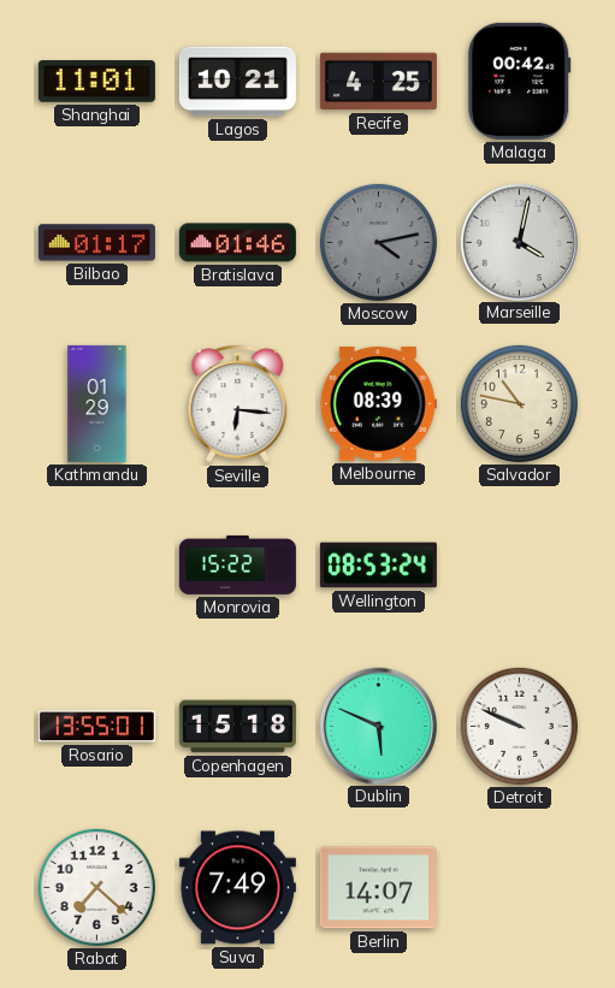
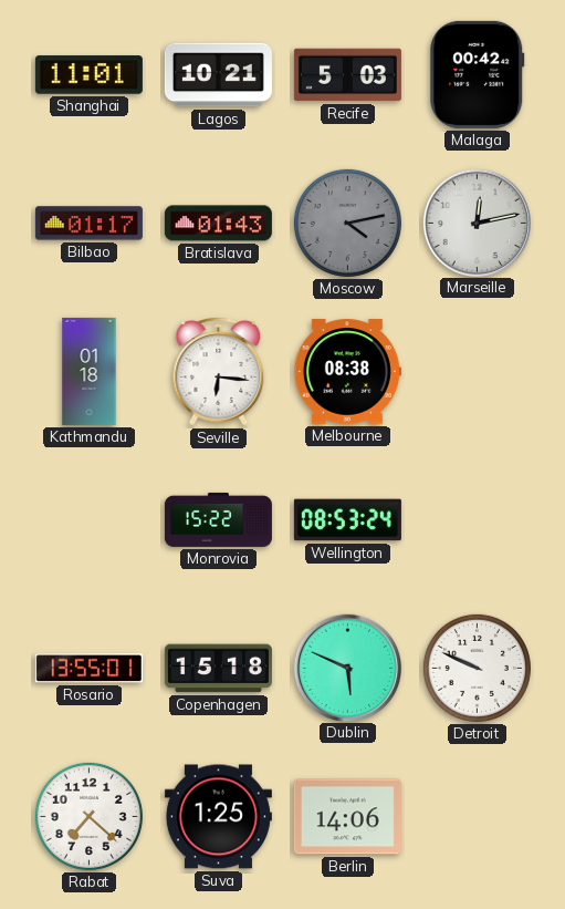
Recife: 4:25 -> 5:03
Bratislava: 01:46 -> 01:43
Marseille: 4:02 -> 12:13
Kathmandu: 01:29 -> 01:18
Melbourne: 08:39 -> 08:38
Salvador: 10:47 -> none
Suva: 7:49 -> 1:25
Berlin: 14:07 -> 14:06
